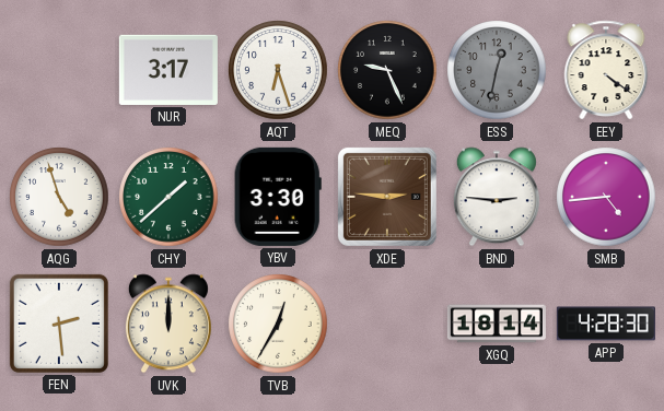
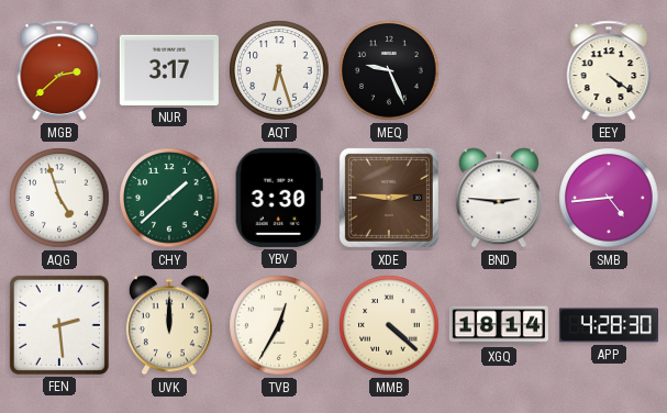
MGB: none -> 2:38
ESS: 12:32 -> none
MMB: none -> 4:22
